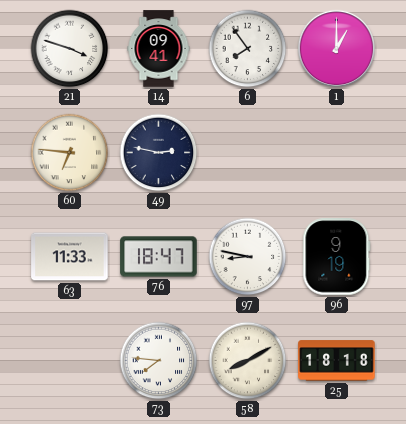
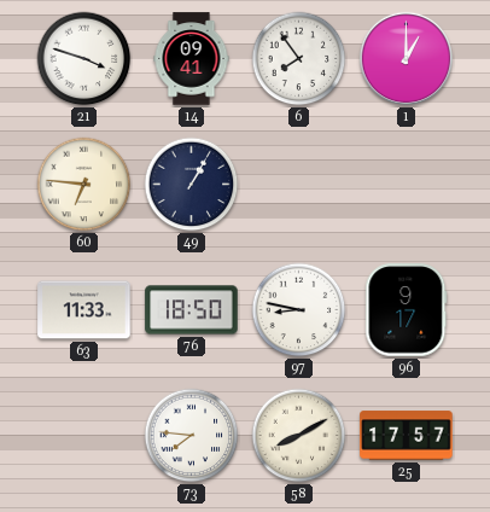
49: 2:47 -> 1:05
76: 18:47 -> 18:50
96: 9:19 -> 9:17
25: 18:18 -> 17:57
